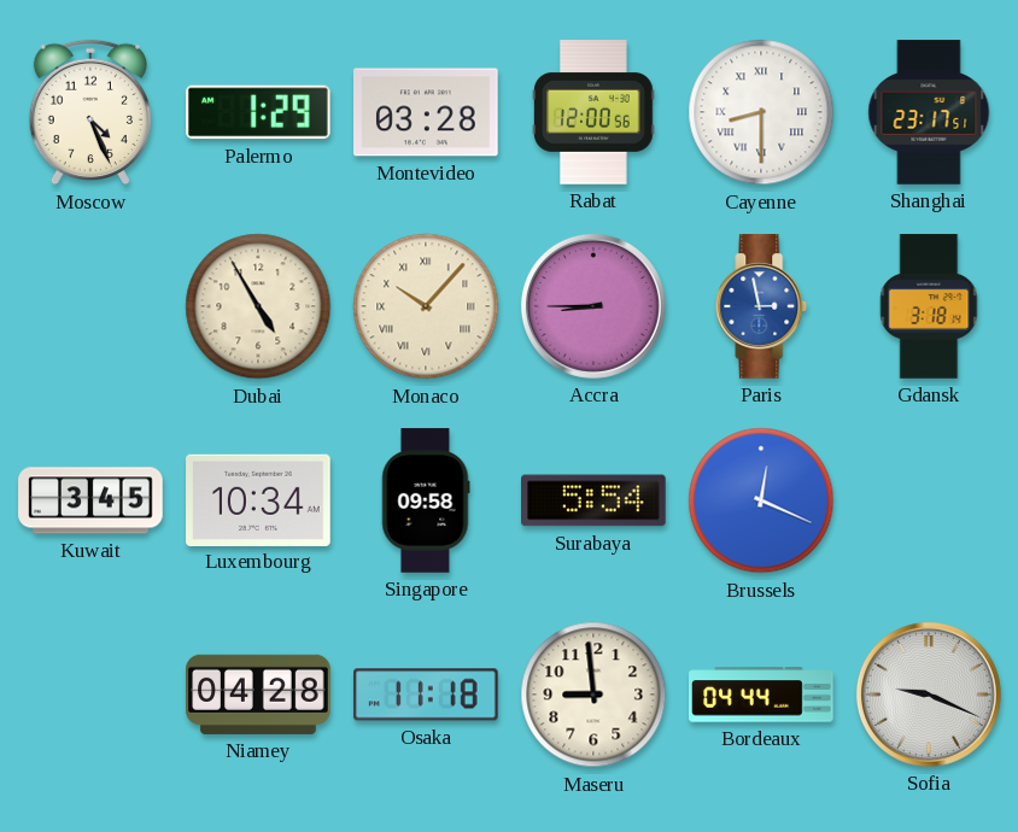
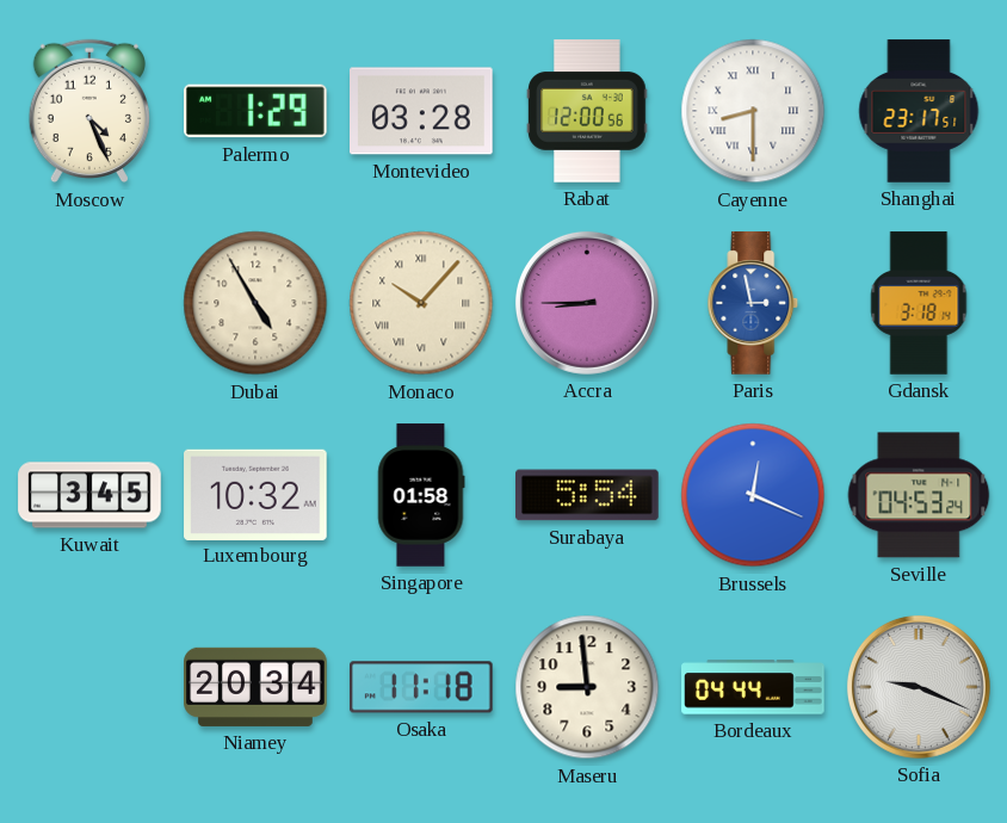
Luxembourg: 10:34 -> 10:32
Singapore: 09:58 -> 01:58
Seville: none -> 04:53
Niamey: 04:28 -> 20:34
